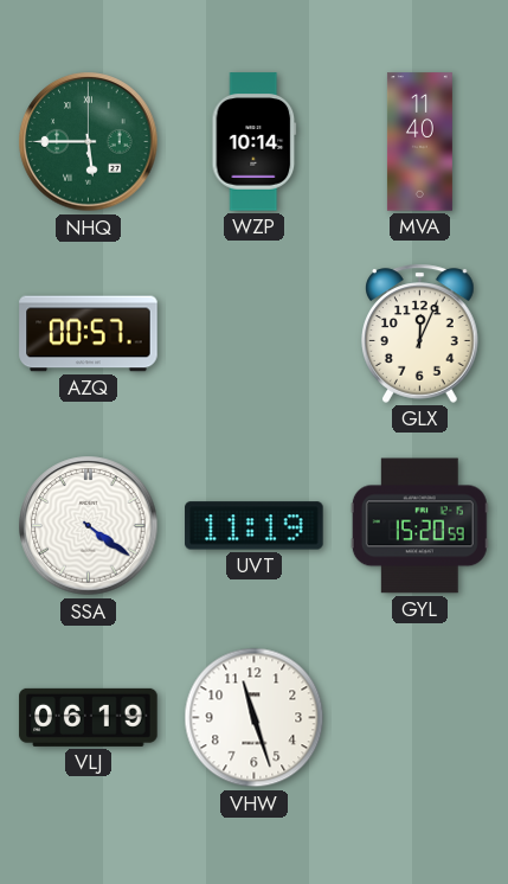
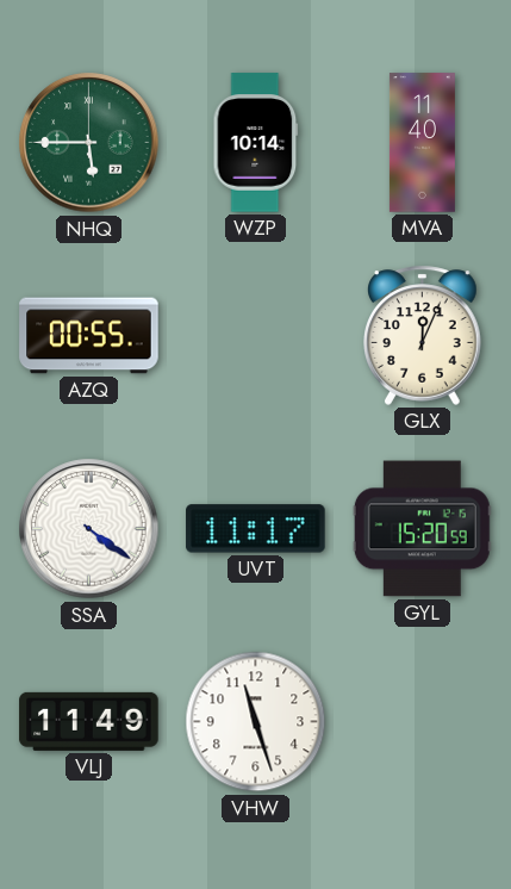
AZQ: 00:57 -> 00:55
UVT: 11:19 -> 11:17
VLJ: 06:19 -> 11:49
